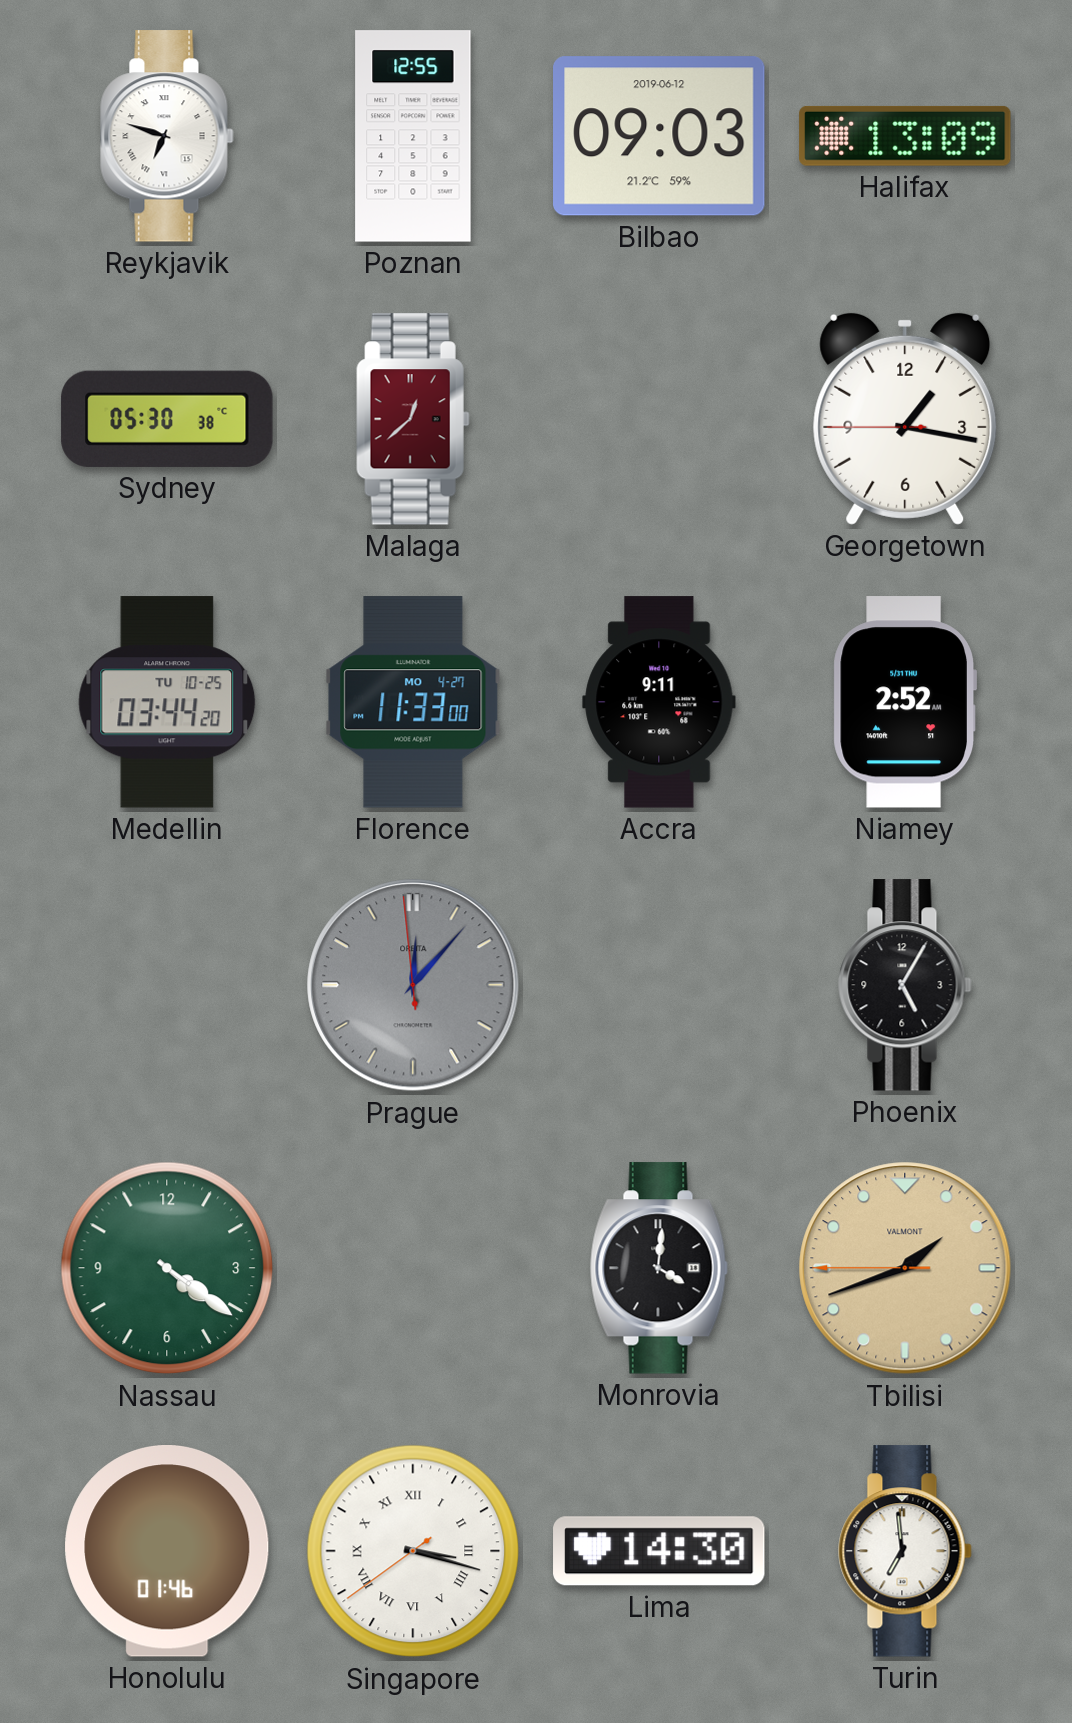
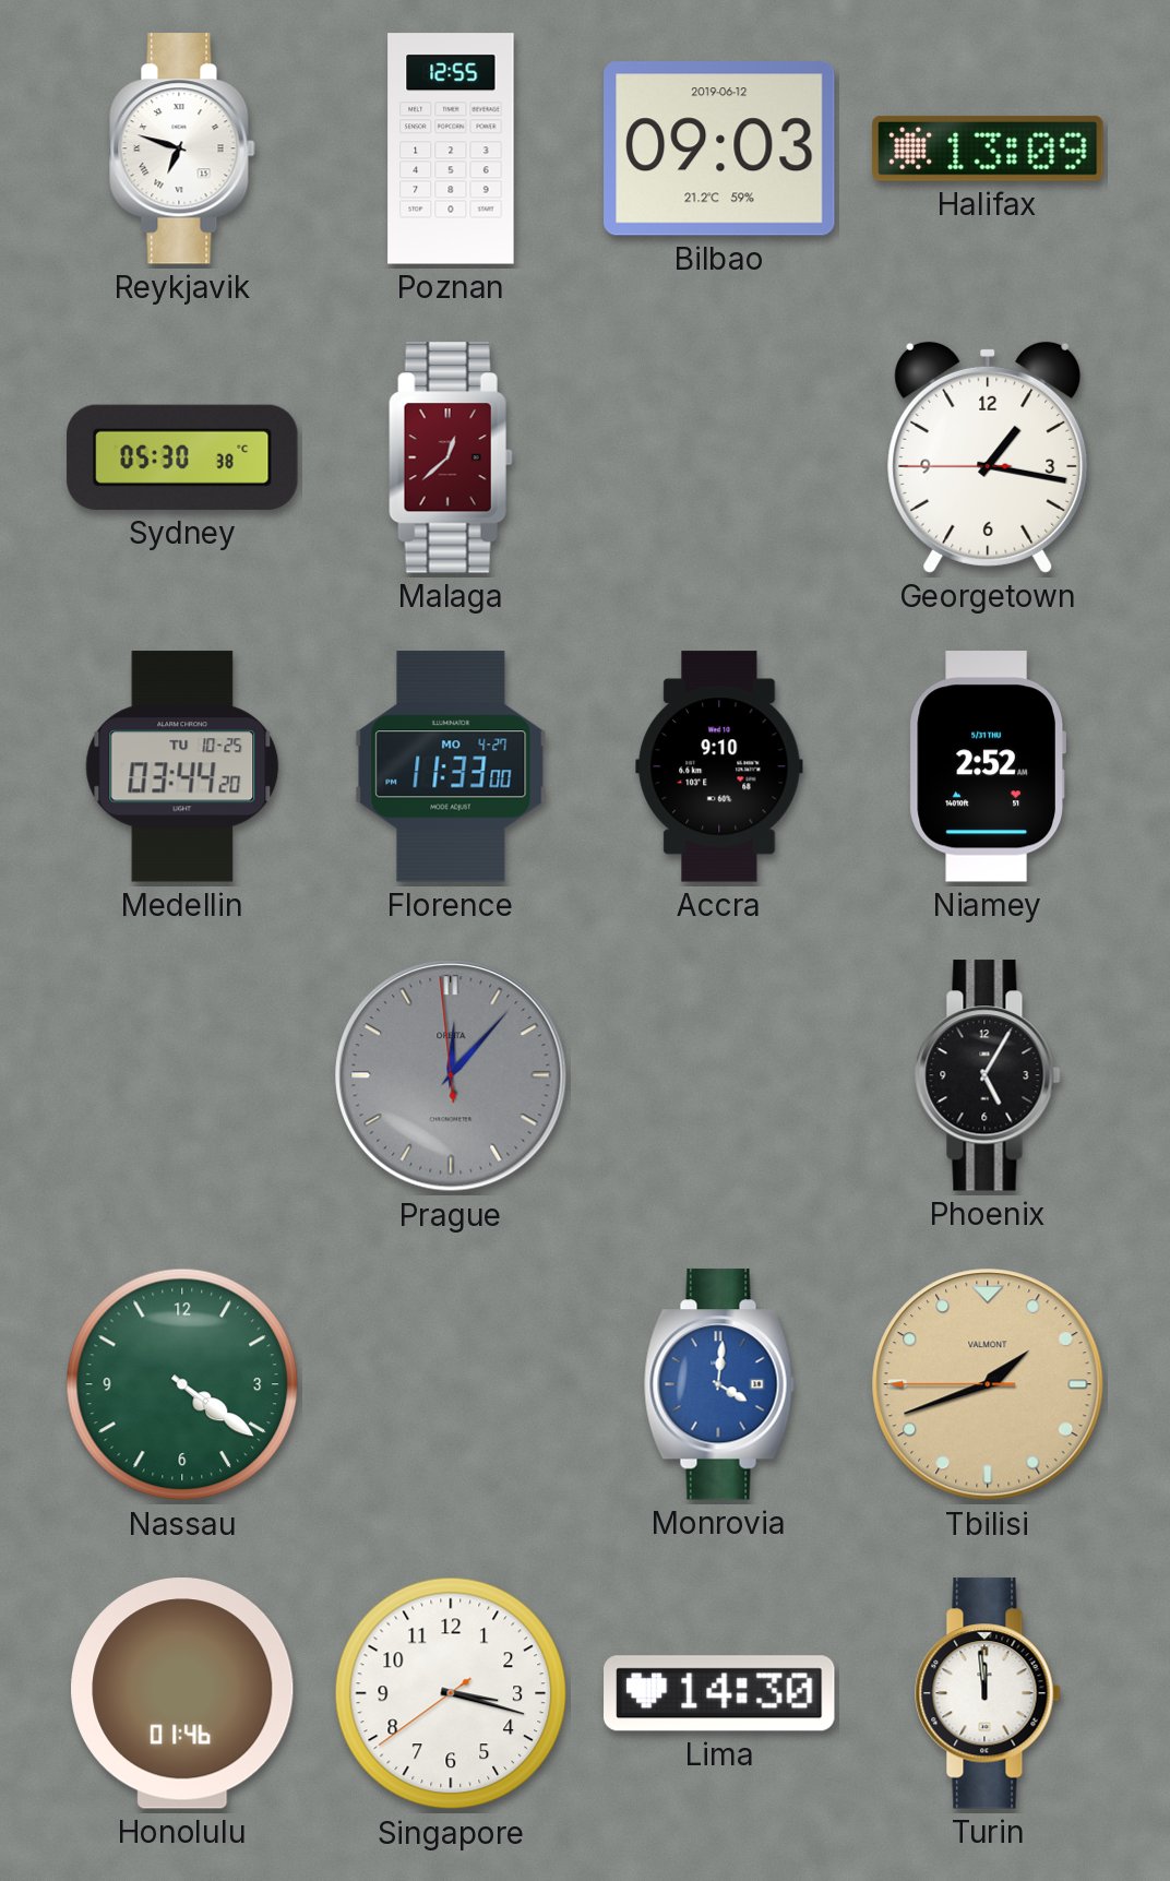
Accra: 9:11 -> 9:10
Monrovia dial: black -> blue
Singapore numerals: Roman -> Arabic
Turin: 6:59 -> 11:59
